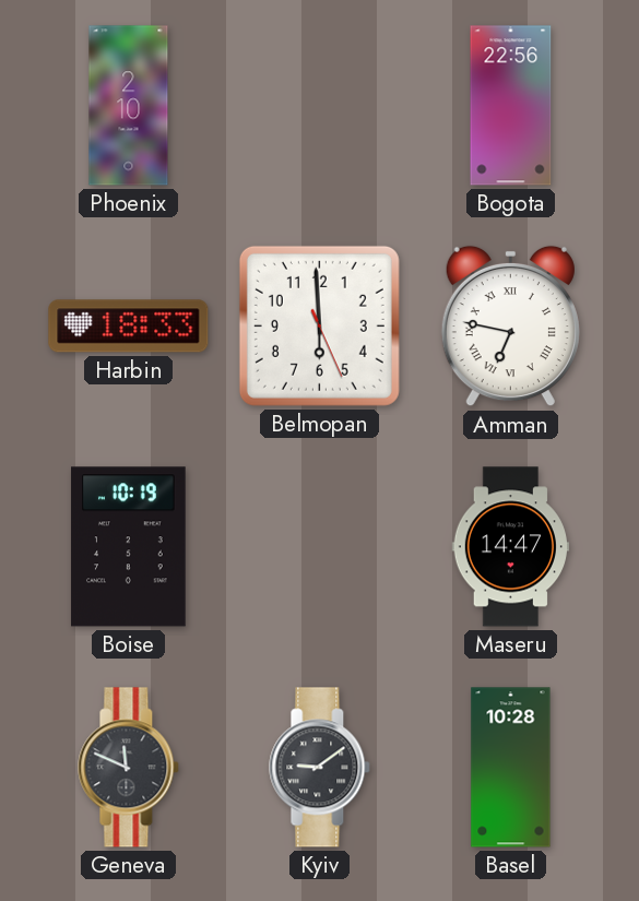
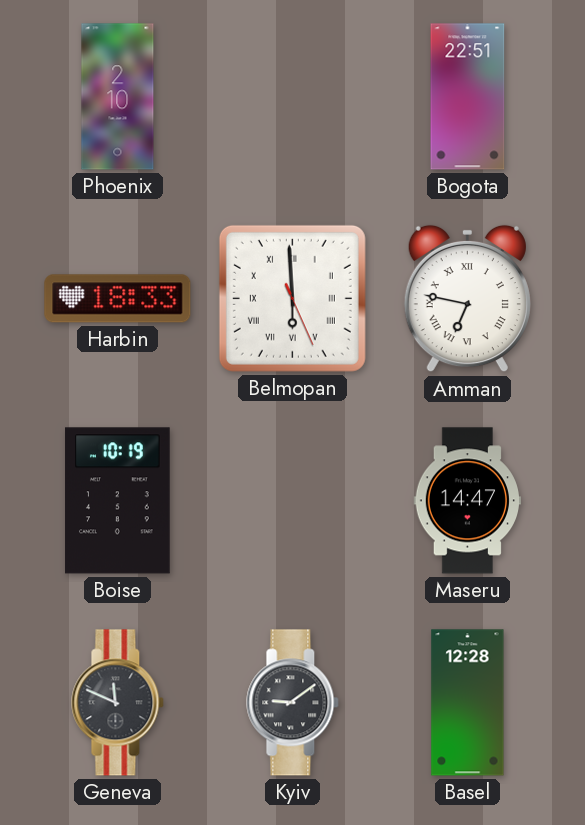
Bogota: 22:56 -> 22:51
Belmopan numerals: Arabic -> Roman
Basel: 10:28 -> 12:28
